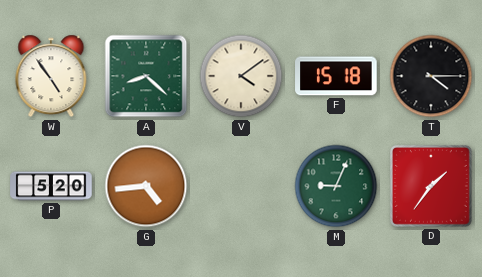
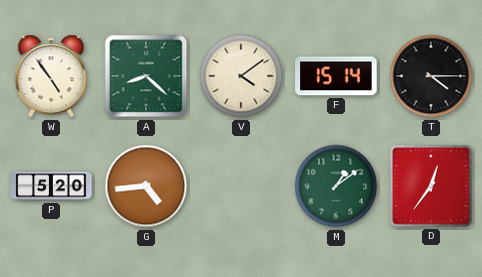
F: 15:18 -> 15:14
M: 9:04 -> 1:09
D: 1:36 -> 12:36
